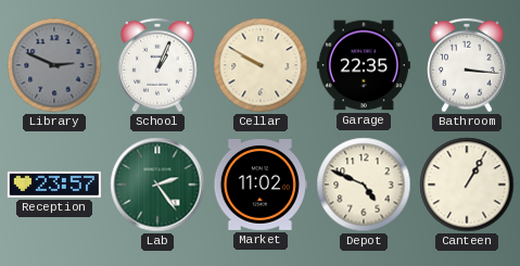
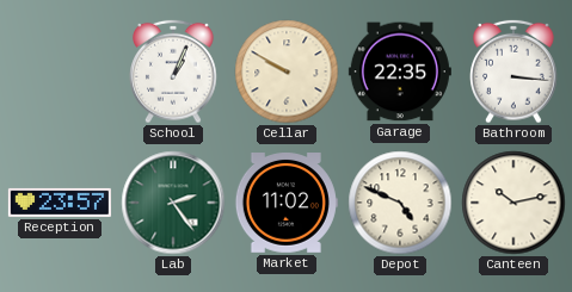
Library: 2:49 -> none
Canteen: 1:05 -> 10:13
